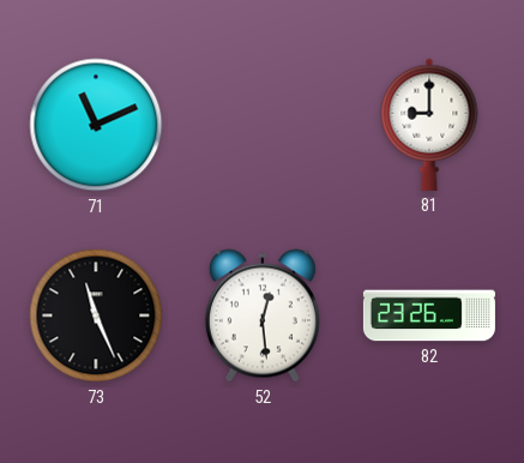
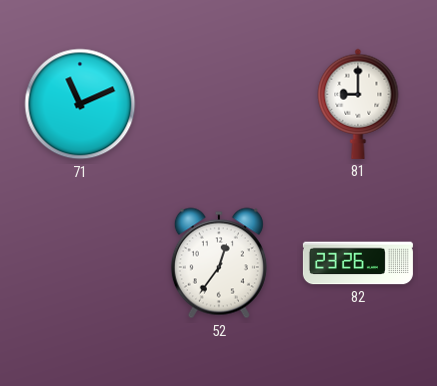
73: 11:26 -> none
52: 12:29 -> 12:36
